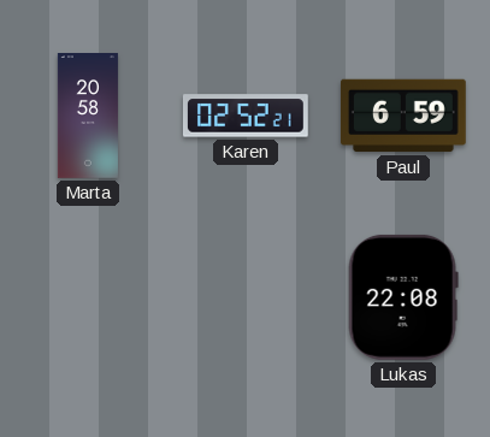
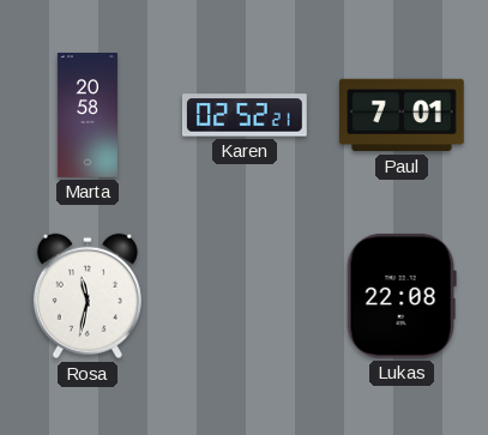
Paul: 6:59 -> 7:01
Rosa: none -> 11:32
